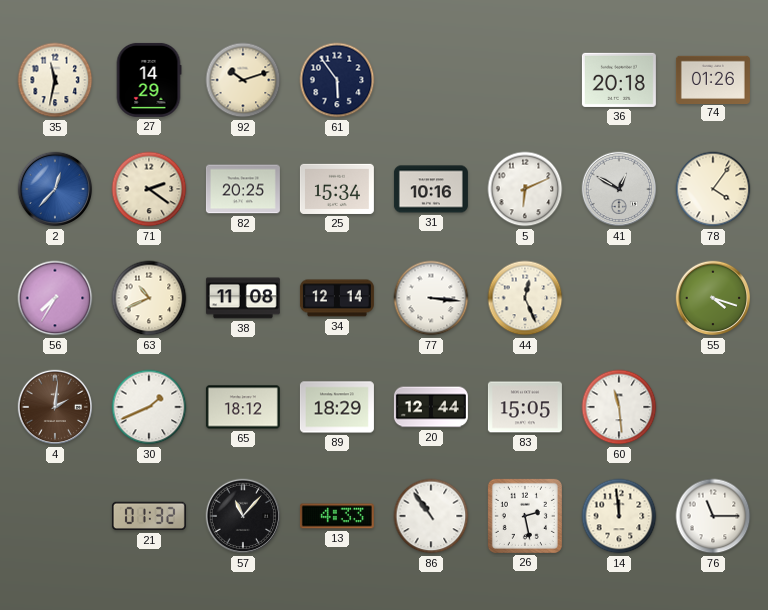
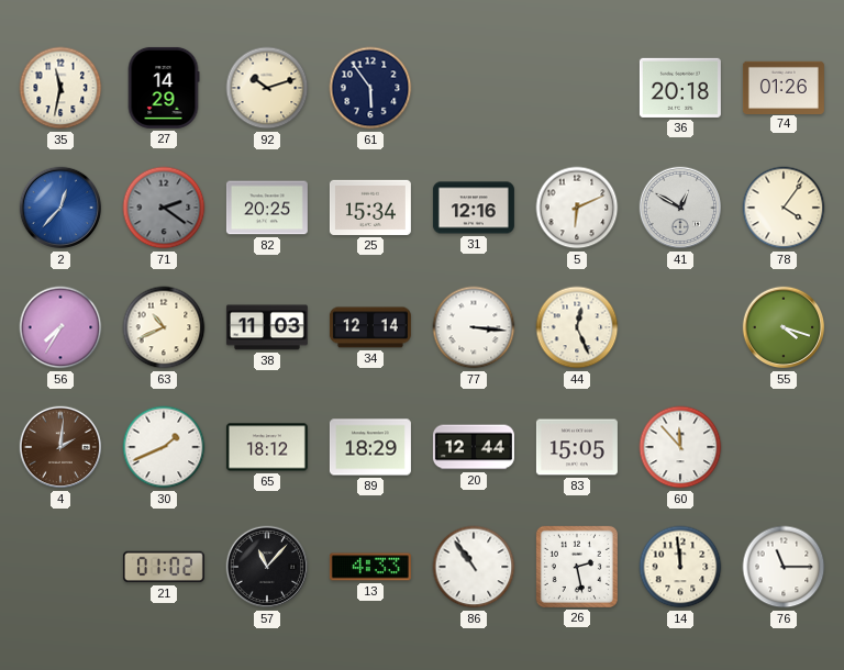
71 dial: cream -> grey
31: 10:16 -> 12:16
38: 11:08 -> 11:03
60: 11:29 -> 11:53
21: 01:32 -> 01:02
